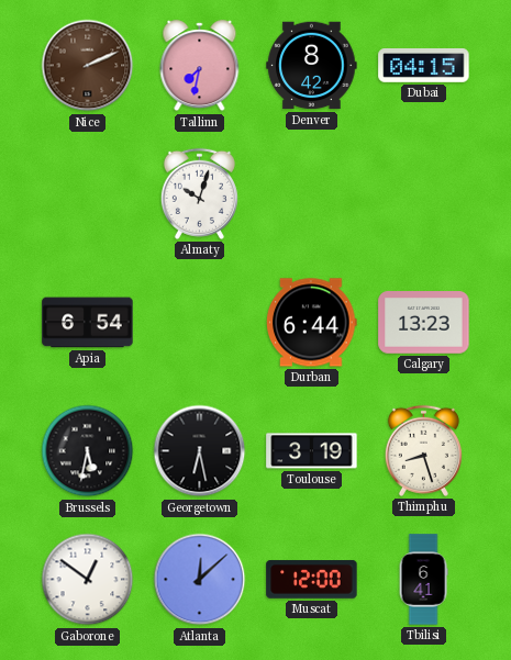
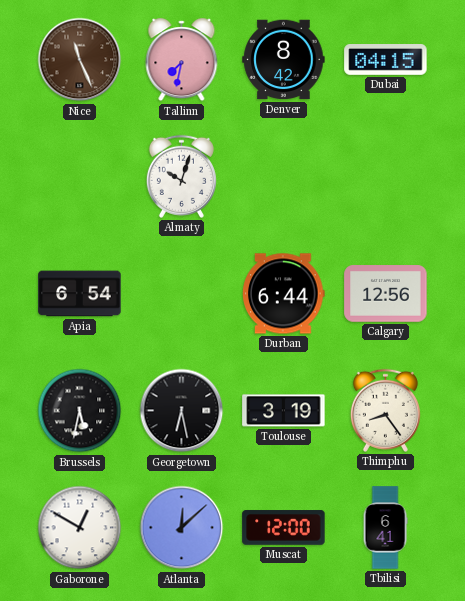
Nice: 2:11 -> 11:26
Calgary: 13:23 -> 12:56
Thimphu: 8:27 -> 8:24
Gaborone: 12:51 -> 12:50
